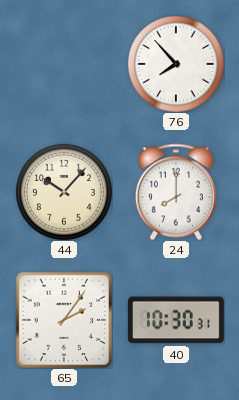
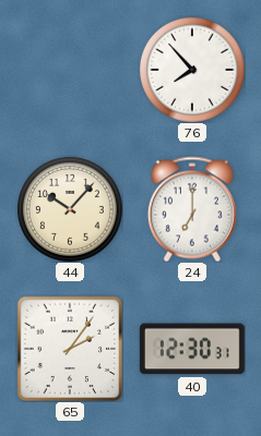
24: 8:00 -> 7:00
40: 10:30 -> 12:30
